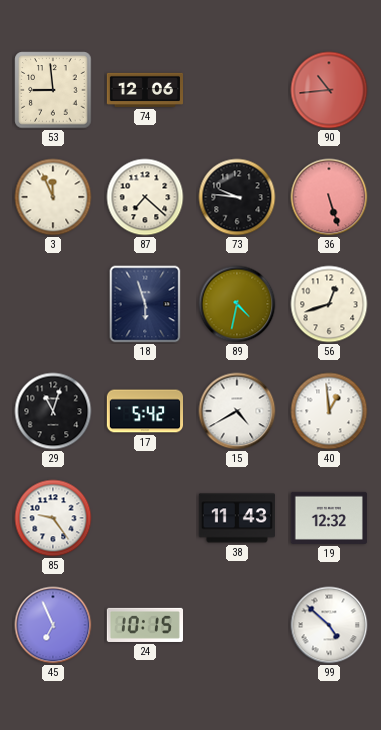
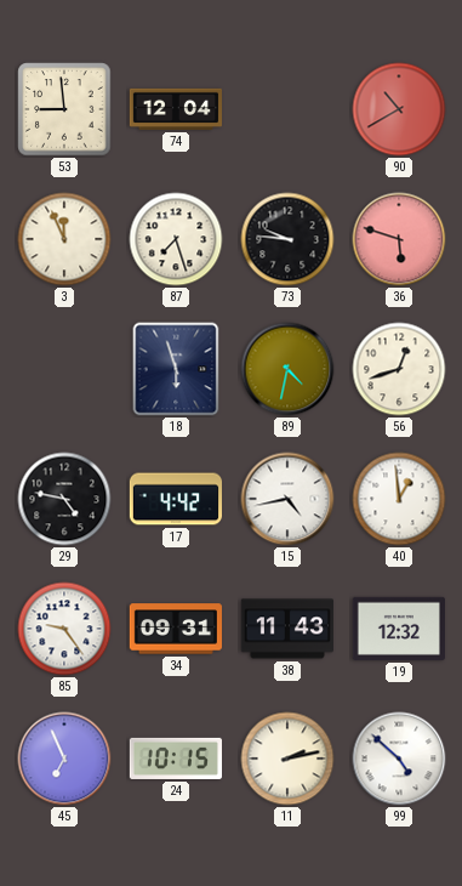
74: 12:06 -> 12:04
90: 10:44 -> 10:40
87: 7:22 -> 7:27
36: 5:27 -> 5:48
29: 11:03 -> 4:47
17: 5:42 -> 4:42
15: 4:40 -> 4:43
34: none -> 09:31
11: none -> 2:13
